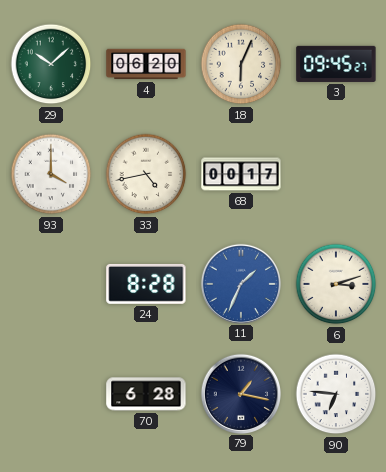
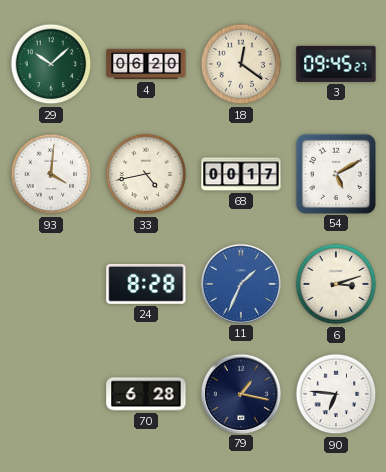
18: 6:04 -> 12:21
93: 4:00 -> 4:01
54: none -> 5:10
